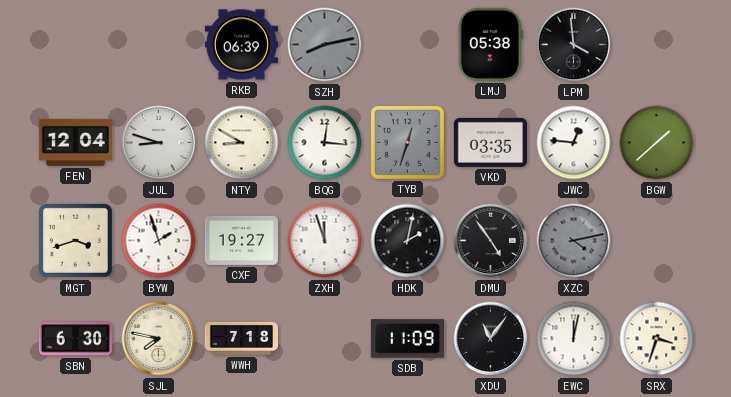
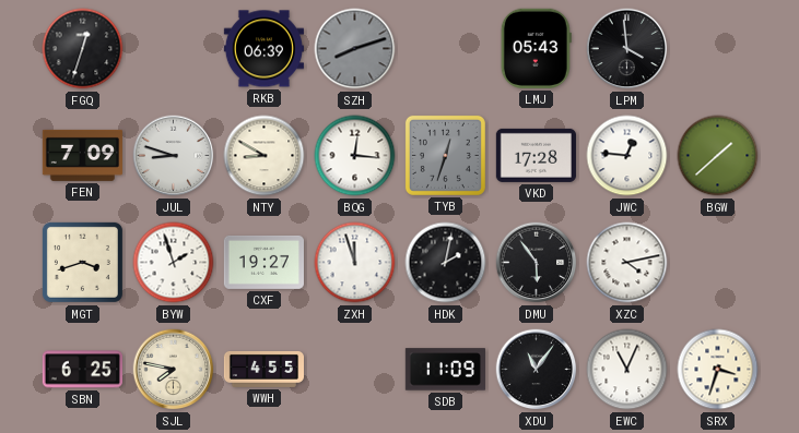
FGQ: none -> 12:33
SZH: 8:13 -> 8:12
LMJ: 05:38 -> 05:43
FEN: 12:04 -> 7:09
VKD: 03:35 -> 17:28
DMU: 4:54 -> 5:54
XZC dial: grey -> white
SBN: 6:30 -> 6:25
WWH: 7:18 -> 4:55
EWC: 12:02 -> 11:04
